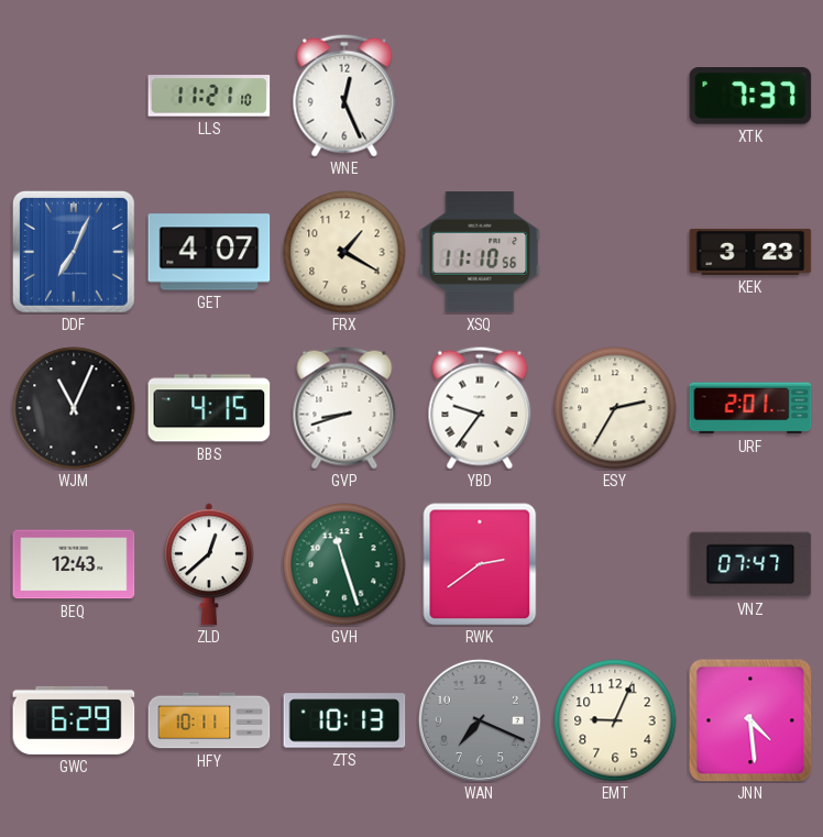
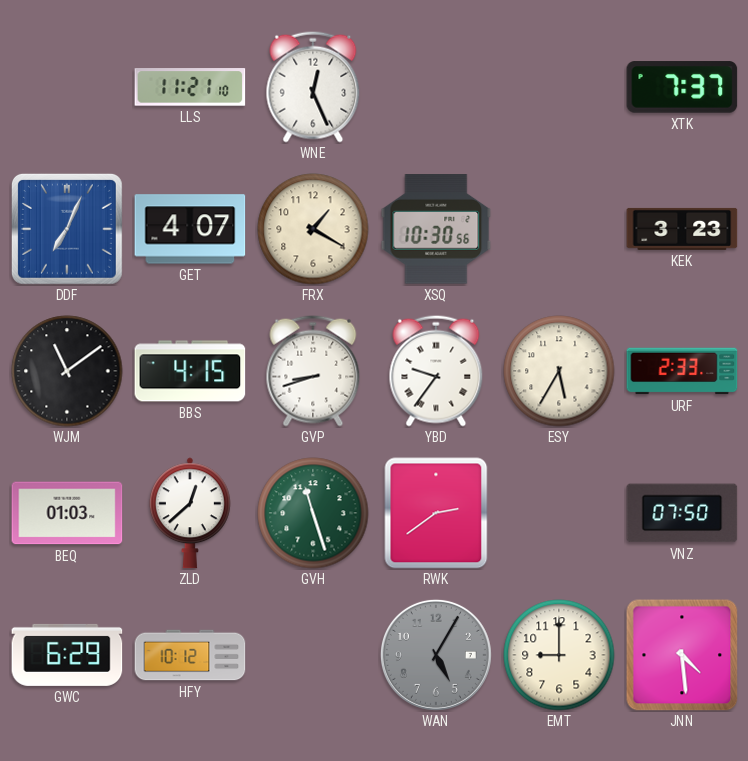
XSQ: 11:10 -> 10:30
WJM: 11:04 -> 11:09
ESY: 2:35 -> 5:35
URF: 2:01 -> 2:33
BEQ: 12:43 -> 01:03
VNZ: 07:47 -> 07:50
HFY: 10:11 -> 10:12
ZTS: 10:13 -> none
WAN: 7:19 -> 5:05
EMT: 9:04 -> 9:00
